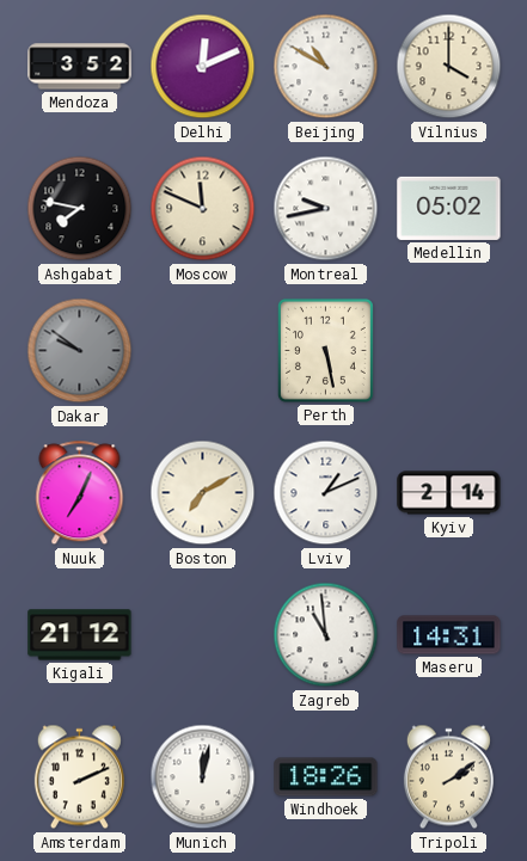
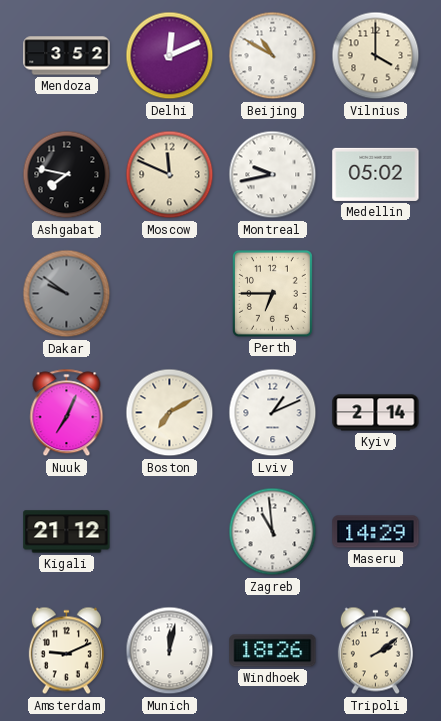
Perth: 5:28 -> 6:45
Maseru: 14:31 -> 14:29
Amsterdam: 2:11 -> 9:11
